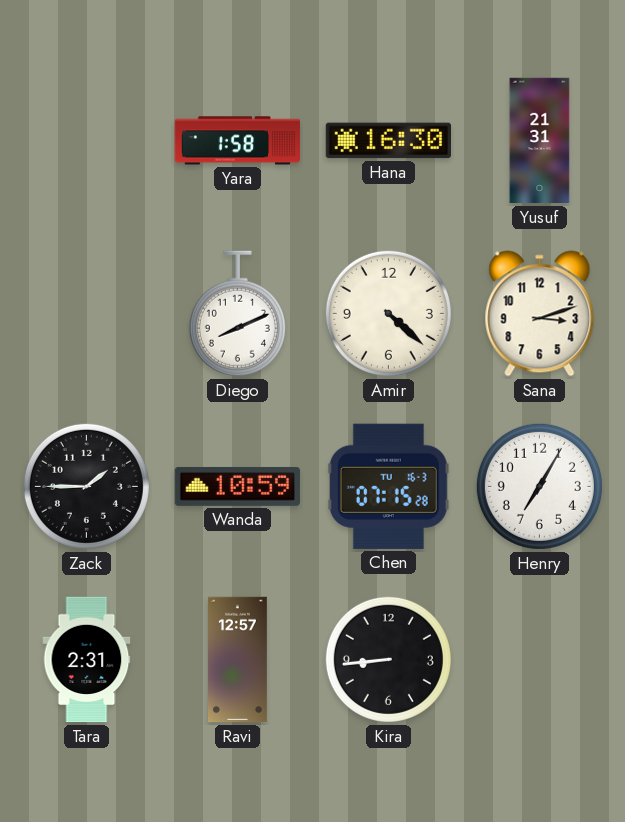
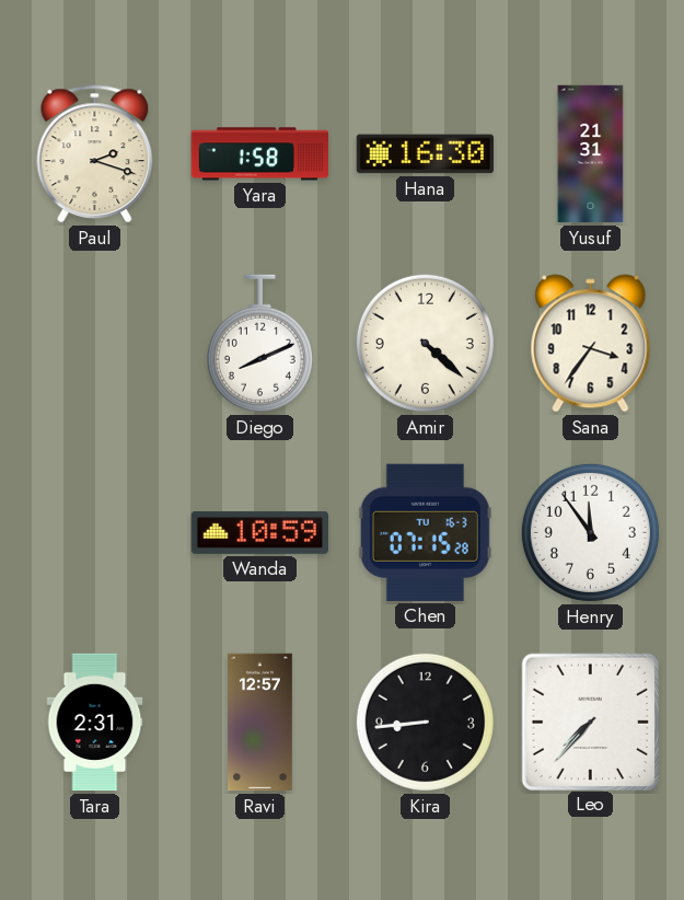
Paul: none -> 2:18
Sana: 3:12 -> 3:36
Zack: 1:45 -> none
Henry: 7:05 -> 11:54
Leo: none -> 7:37
